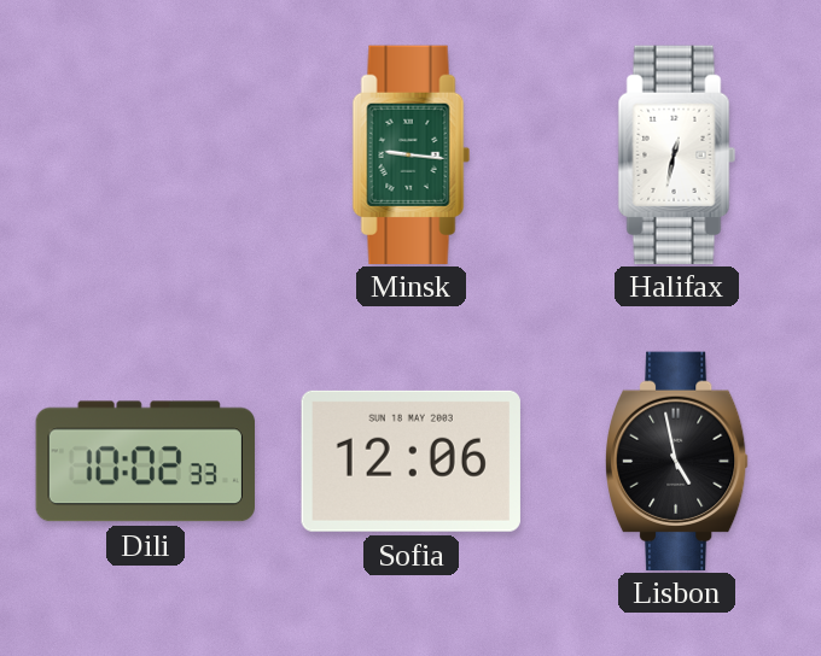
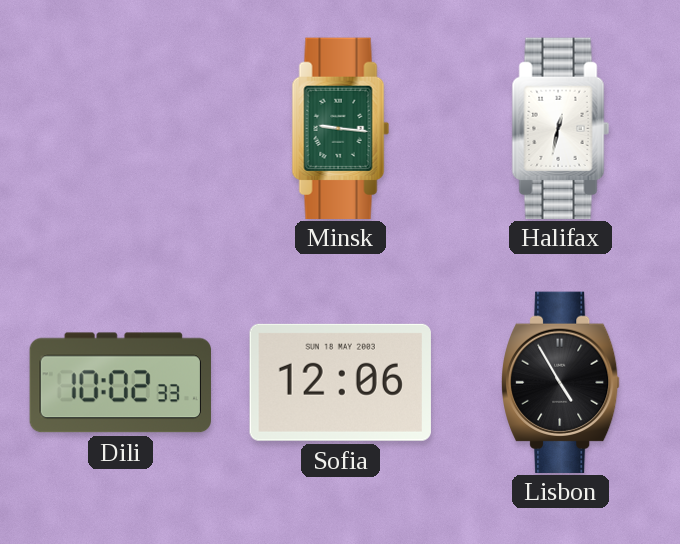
Lisbon: 4:58 -> 4:55
